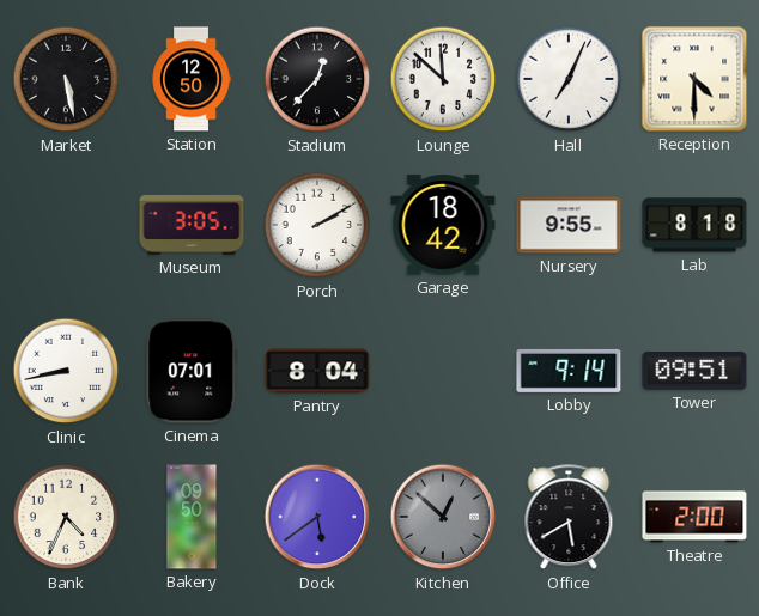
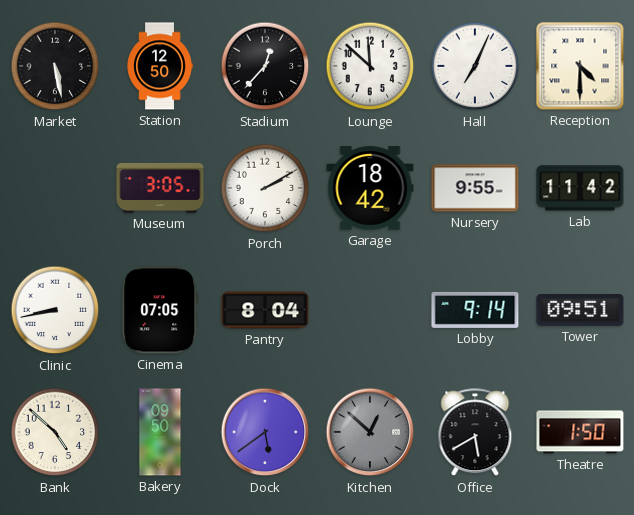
Lab: 8:18 -> 11:42
Cinema: 07:01 -> 07:05
Bank: 4:34 -> 4:52
Theatre: 2:00 -> 1:50
